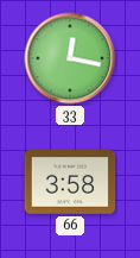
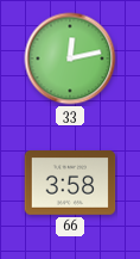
33: 12:17 -> 12:13
